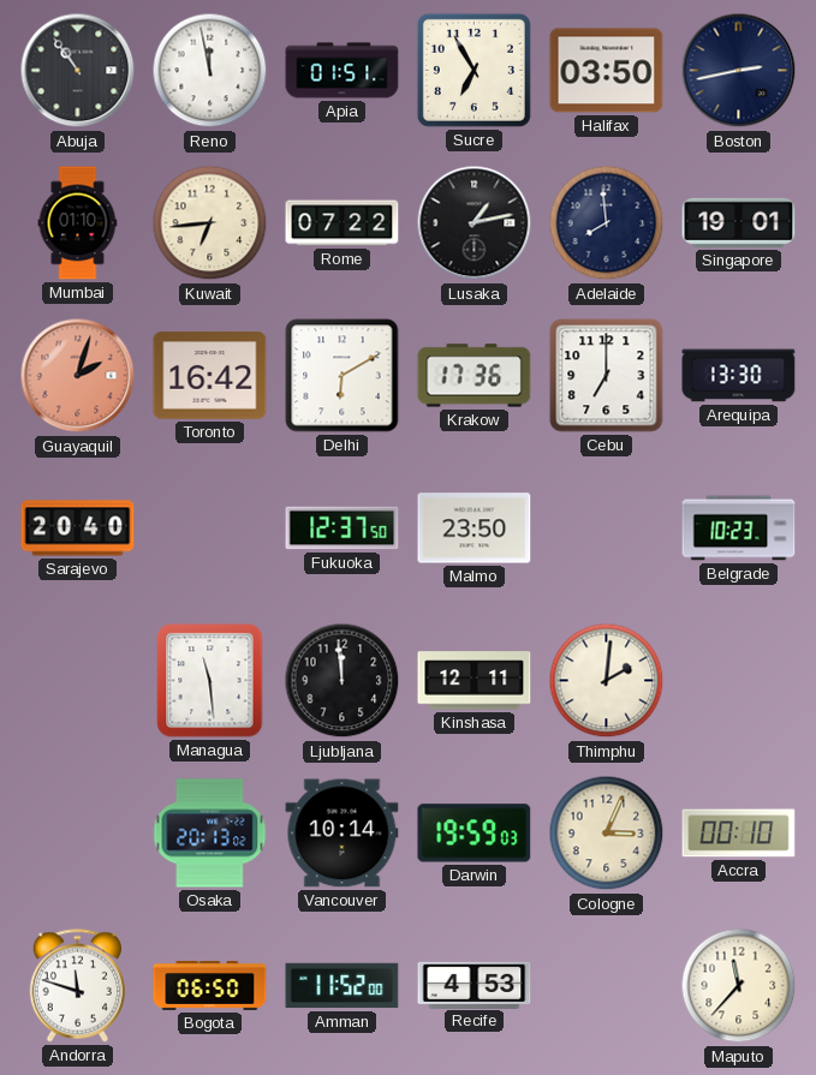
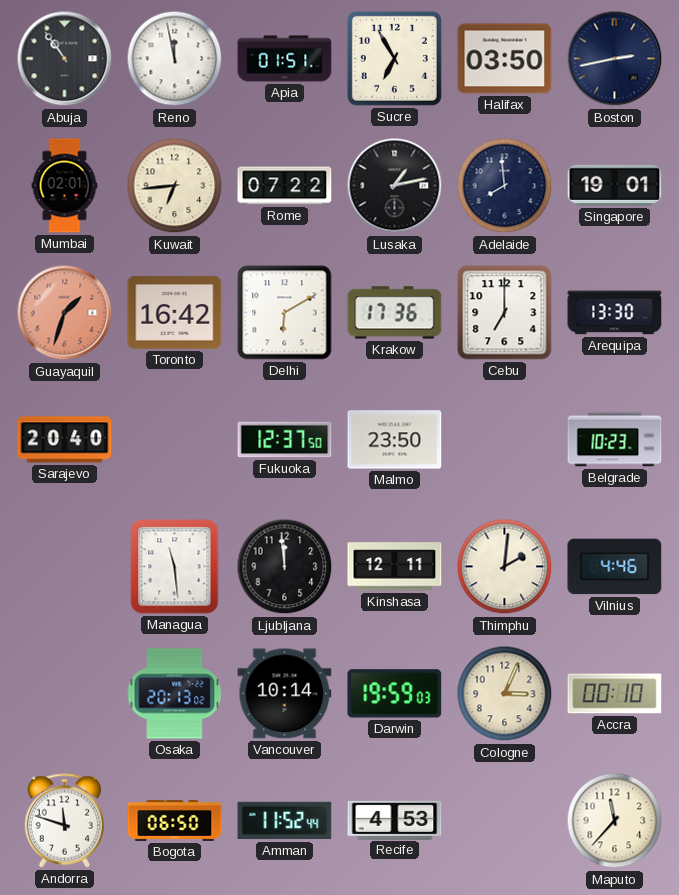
Mumbai: 01:10 -> 02:01
Guayaquil: 2:03 -> 1:33
Vilnius: none -> 4:46
Amman: 11:52:00 -> 11:52:44
